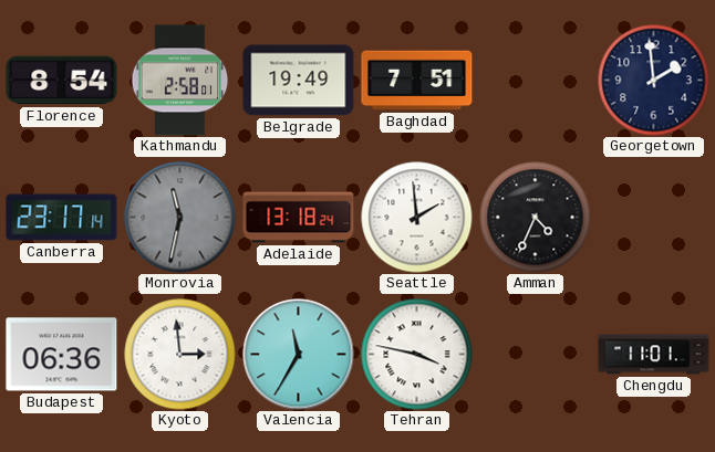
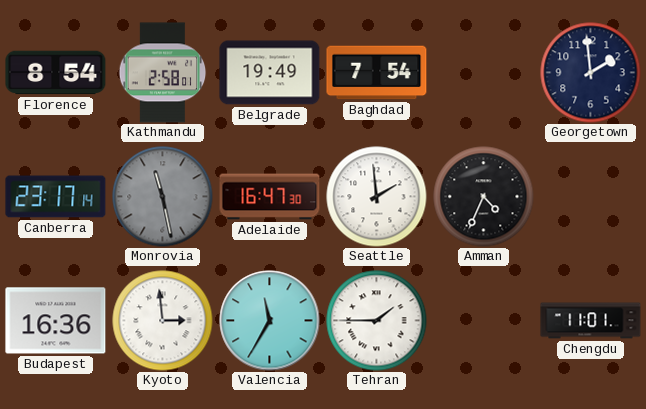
Baghdad: 7:51 -> 7:54
Monrovia: 11:32 -> 11:28
Adelaide: 13:18 -> 16:47
Budapest: 06:36 -> 16:36
Tehran: 3:47 -> 1:45
